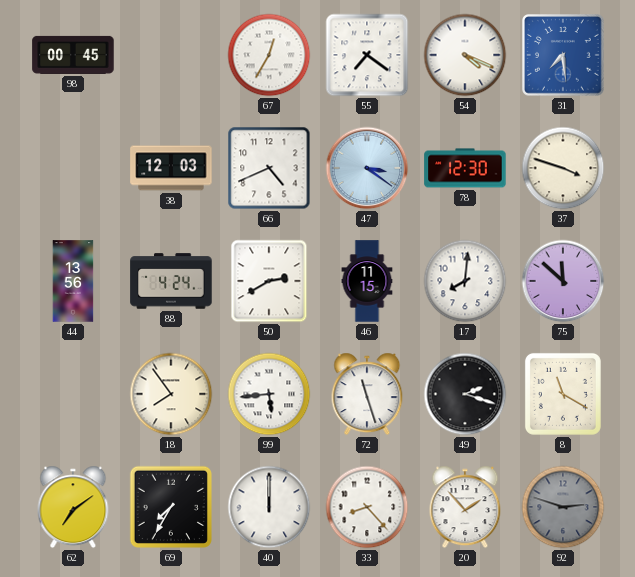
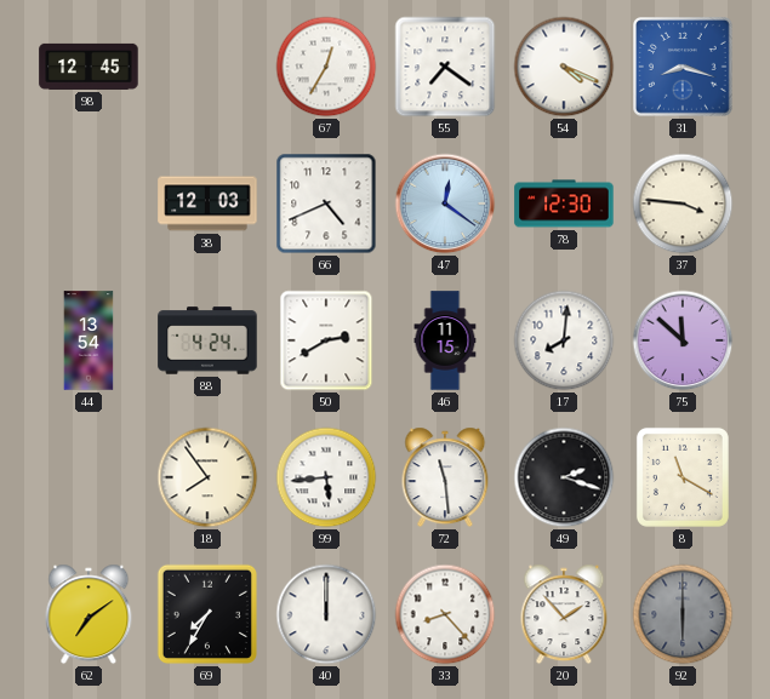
98: 00:45 -> 12:45
31: 7:29 -> 8:18
47: 3:21 -> 12:21
37: 3:48 -> 3:46
44: 13:56 -> 13:54
72: 11:27 -> 11:29
92: 2:48 -> 6:00
